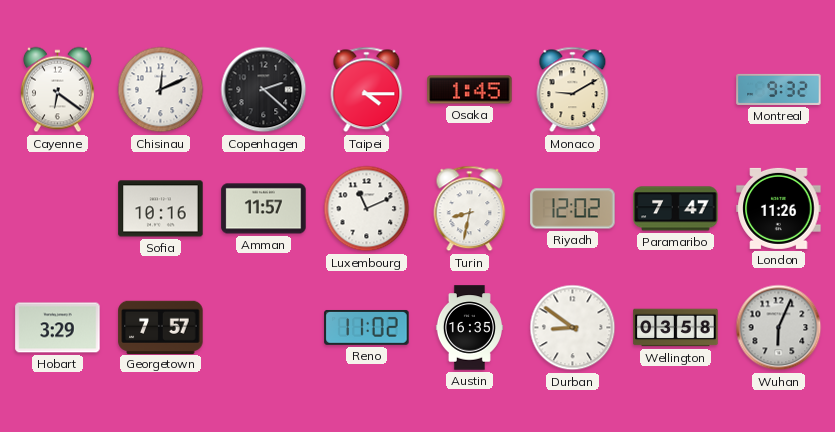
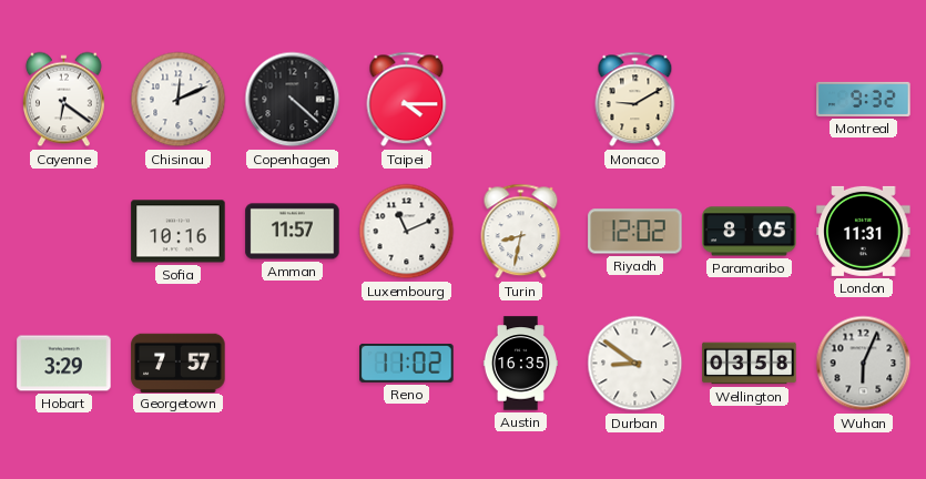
Copenhagen: 2:22 -> 4:22
Osaka: 1:45 -> none
Paramaribo: 7:47 -> 8:05
London: 11:26 -> 11:31
